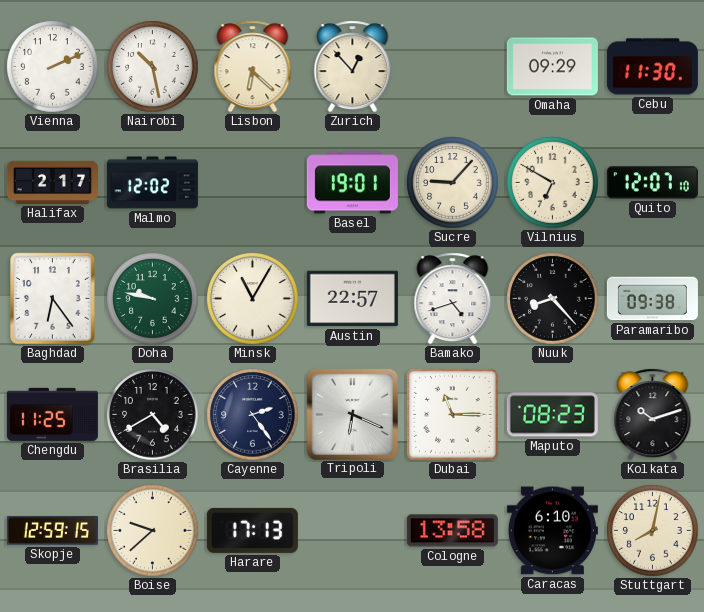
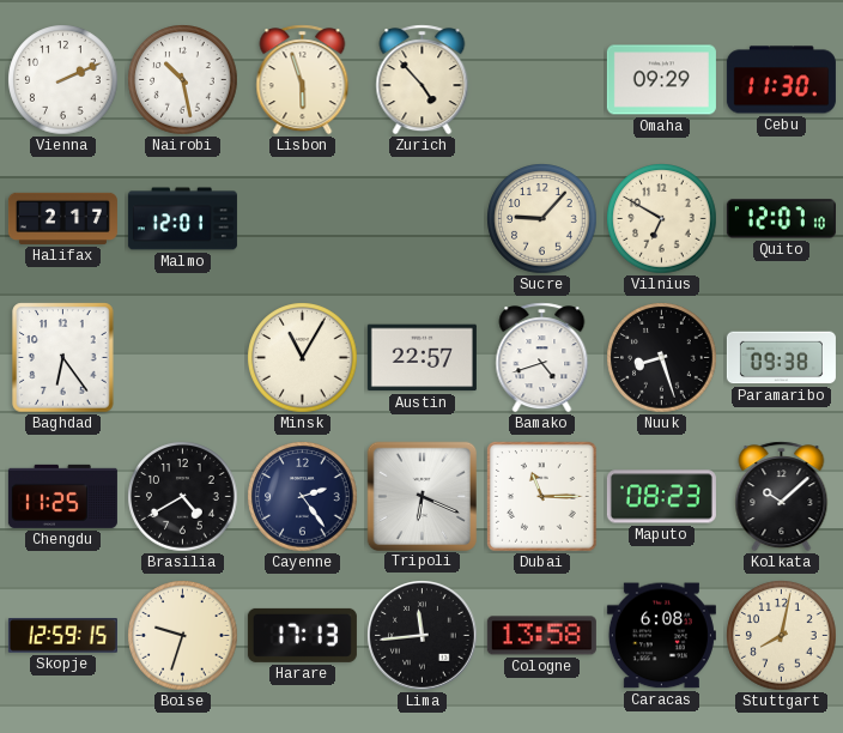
Lisbon: 6:22 -> 5:57
Zurich: 12:53 -> 4:53
Malmo: 12:02 -> 12:01
Basel: 19:01 -> none
Doha: 9:47 -> none
Nuuk: 8:23 -> 8:27
Kolkata: 10:12 -> 10:08
Boise: 9:38 -> 9:33
Lima: none -> 11:44
Caracas: 6:10 -> 6:08
